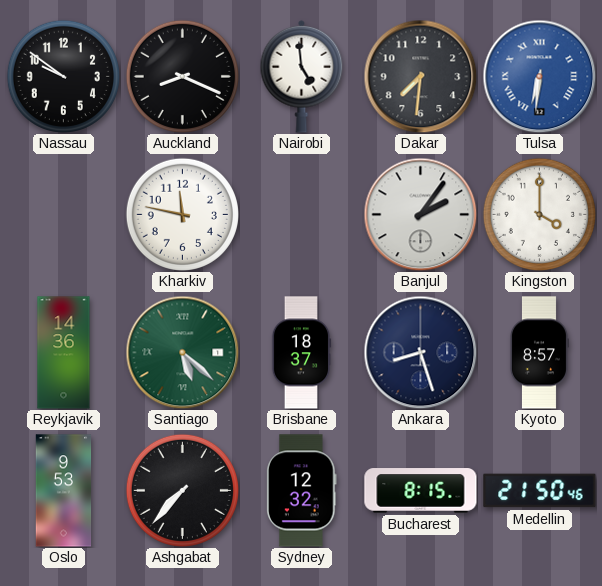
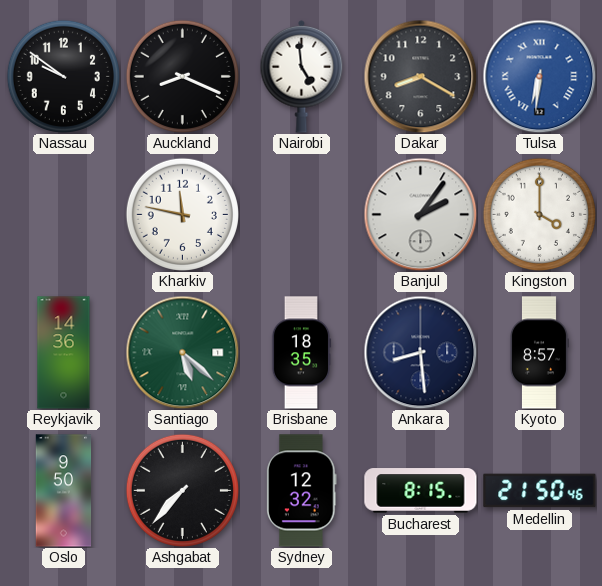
Dakar: 7:31 -> 8:20
Brisbane: 18:37 -> 18:35
Ankara: 8:27 -> 8:29
Oslo: 9:53 -> 9:50
